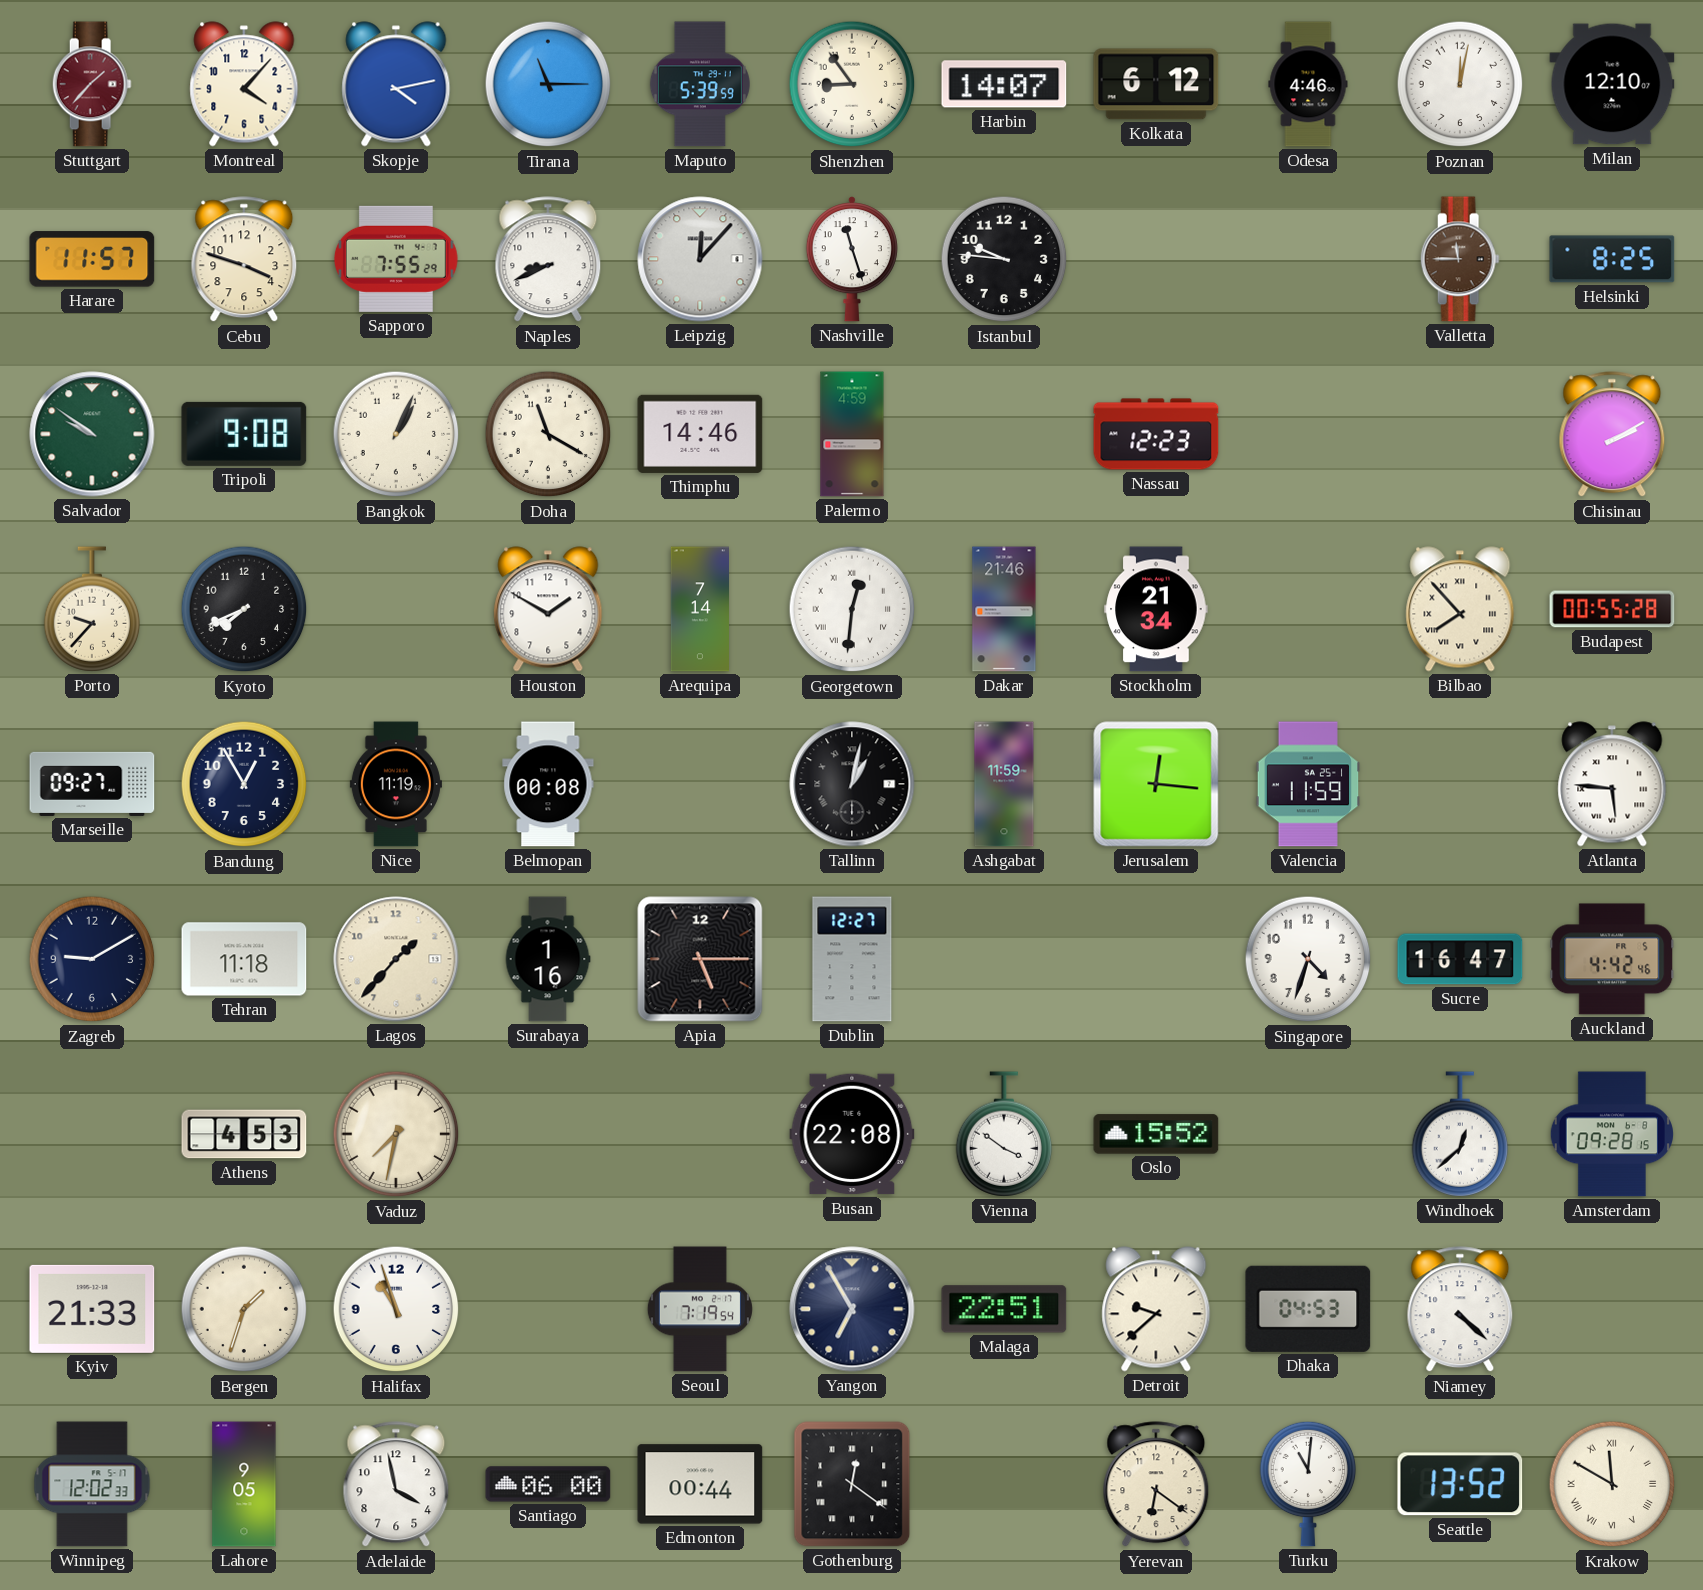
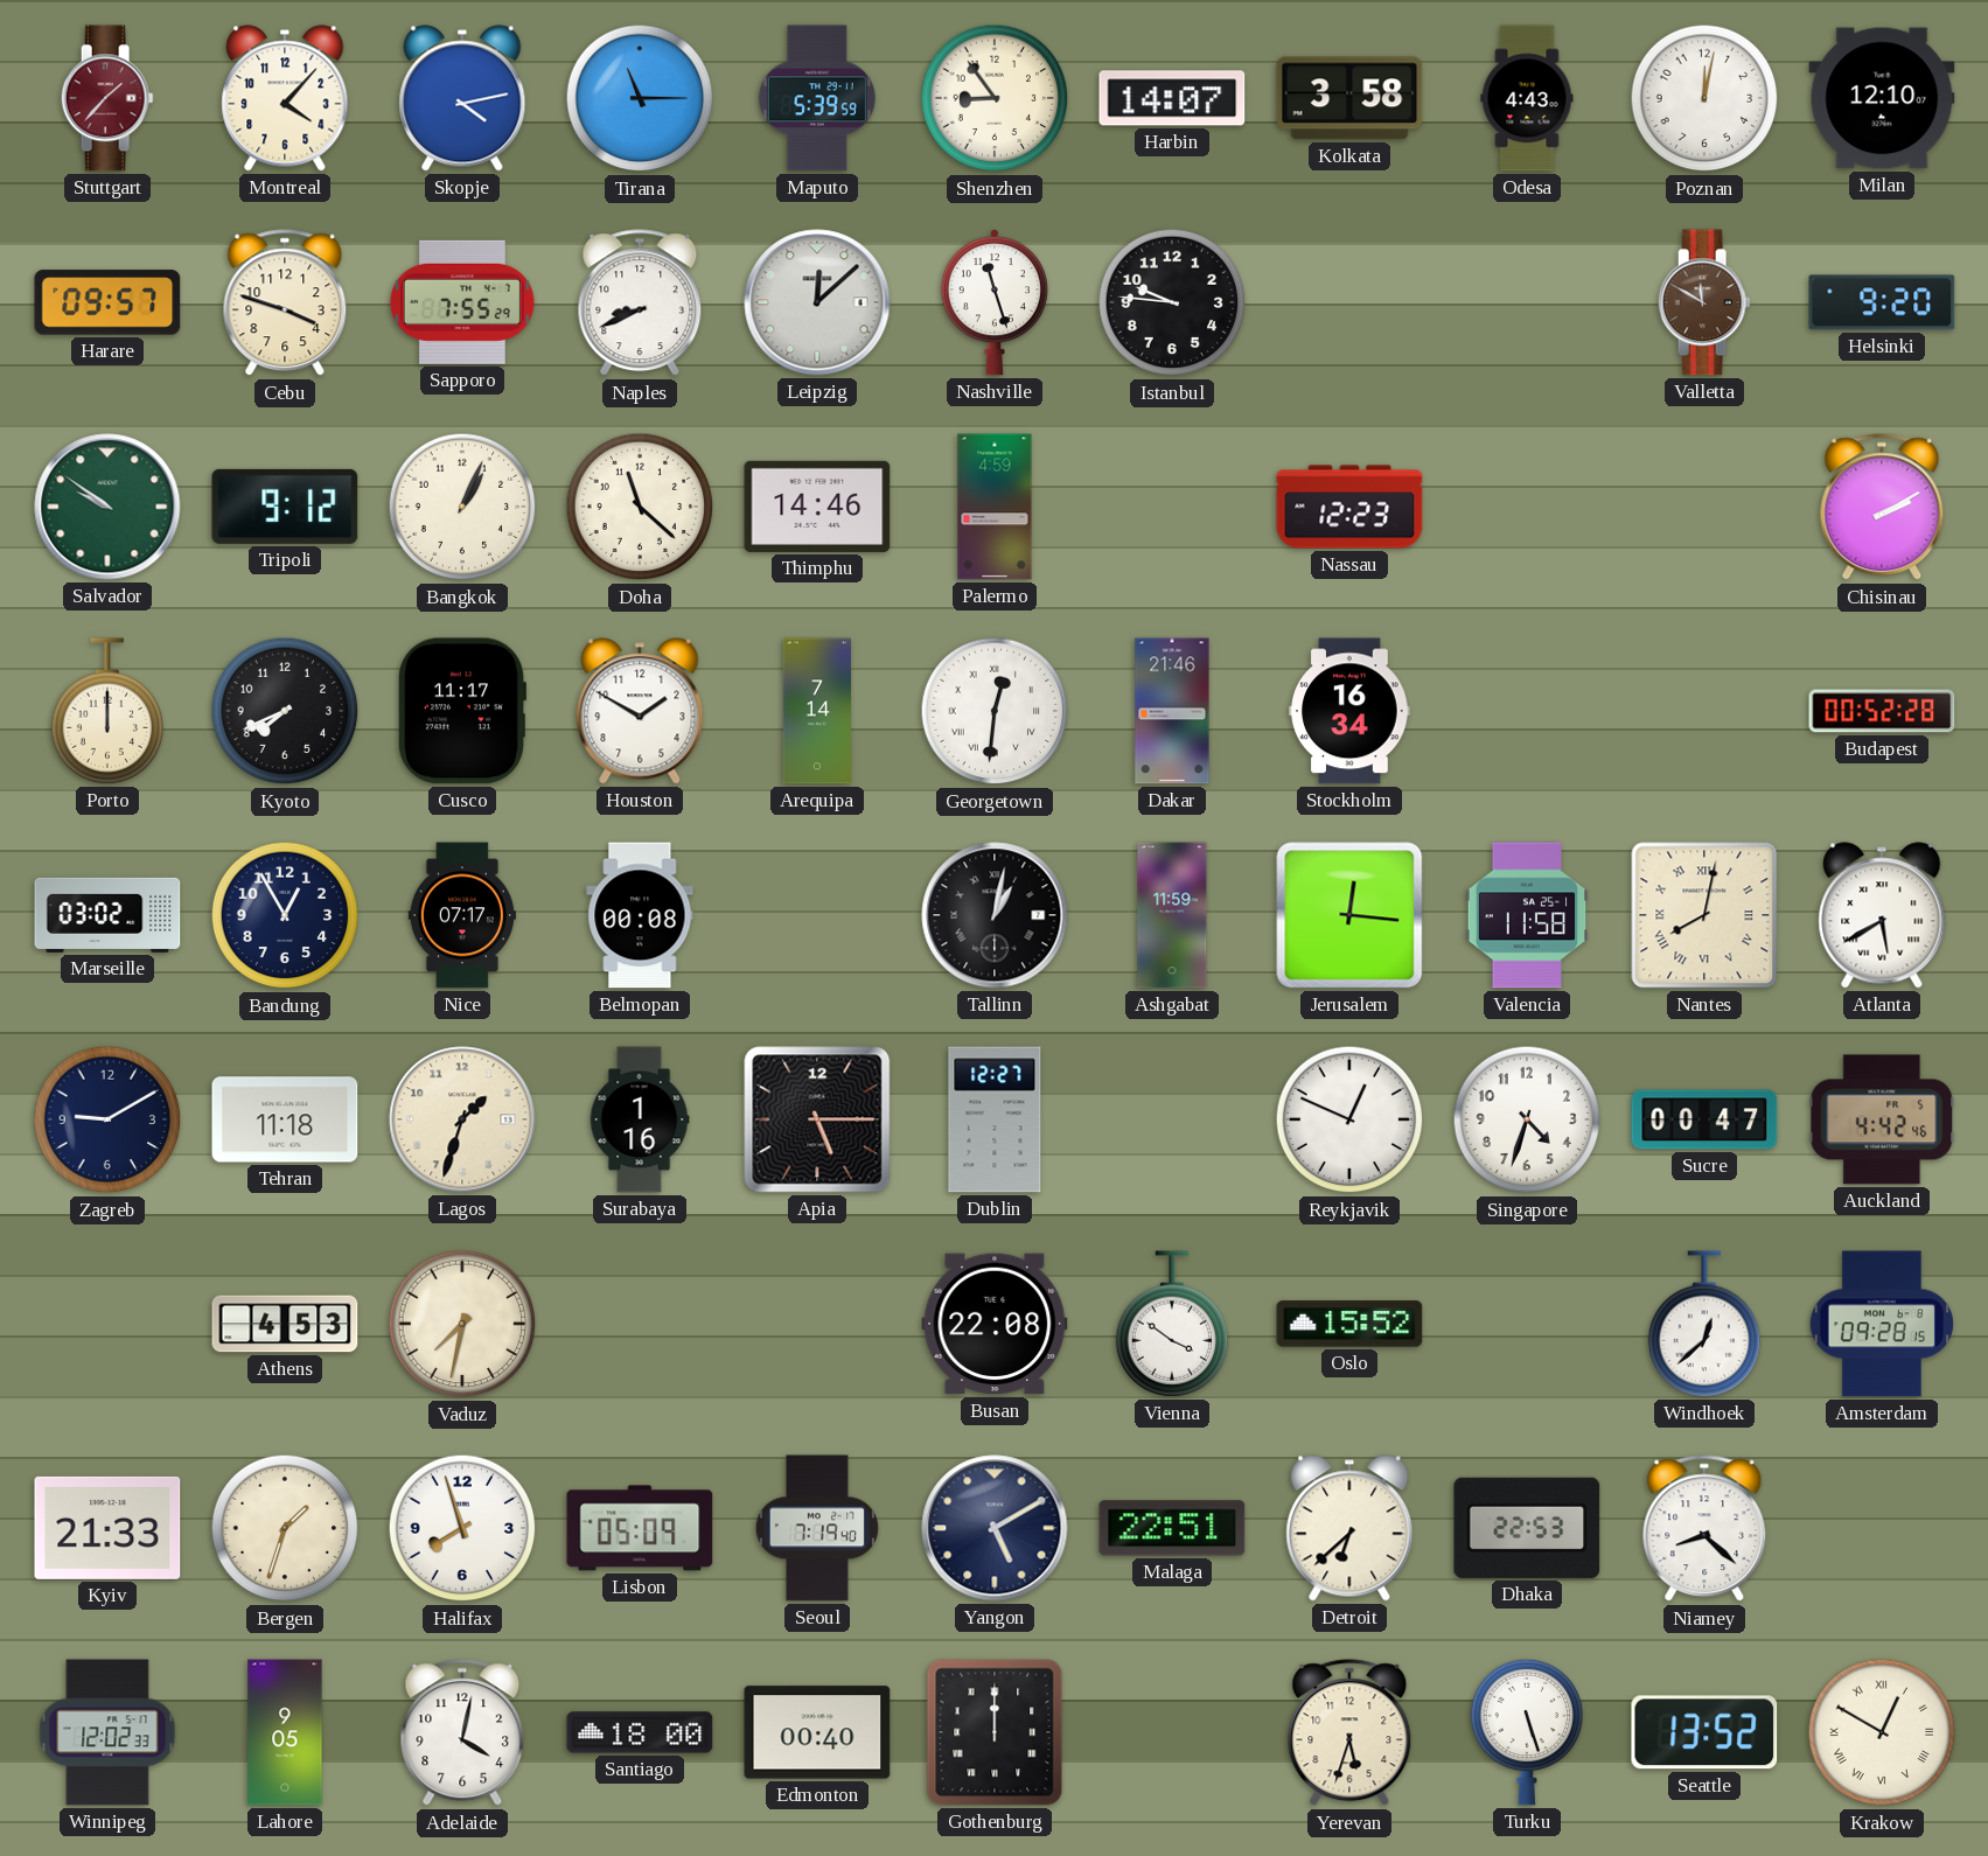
Kolkata: 6:12 -> 3:58
Odesa: 4:46 -> 4:43
Harare: 11:57 -> 09:57
Leipzig: 12:07 -> 12:08
Valletta: 11:45 -> 11:50
Helsinki: 8:25 -> 9:20
Tripoli: 9:08 -> 9:12
Doha: 11:20 -> 11:22
Porto: 9:37 -> 12:00
Cusco: none -> 11:17
Stockholm: 21:34 -> 16:34
Bilbao: 7:53 -> none
Budapest: 00:55 -> 00:52
Marseille: 09:27 -> 03:02
Nice: 11:19 -> 07:17
Valencia: 11:59 -> 11:58
Nantes: none -> 8:02
Atlanta: 5:46 -> 5:40
Lagos: 1:37 -> 1:33
Reykjavik: none -> 12:49
Sucre: 16:47 -> 00:47
Halifax: 10:57 -> 7:57
Lisbon: none -> 05:09
Seoul: 7:19:54 -> 7:19:40
Yangon: 6:55 -> 5:10
Detroit: 9:38 -> 6:38
Dhaka: 04:53 -> 22:53
Niamey: 4:22 -> 8:22
Adelaide: 3:58 -> 4:02
Santiago: 06:00 -> 18:00
Edmonton: 00:44 -> 00:40
Gothenburg: 12:21 -> 12:00
Yerevan: 6:21 -> 5:33
Turku: 11:01 -> 5:27
Krakow: 11:50 -> 12:50
